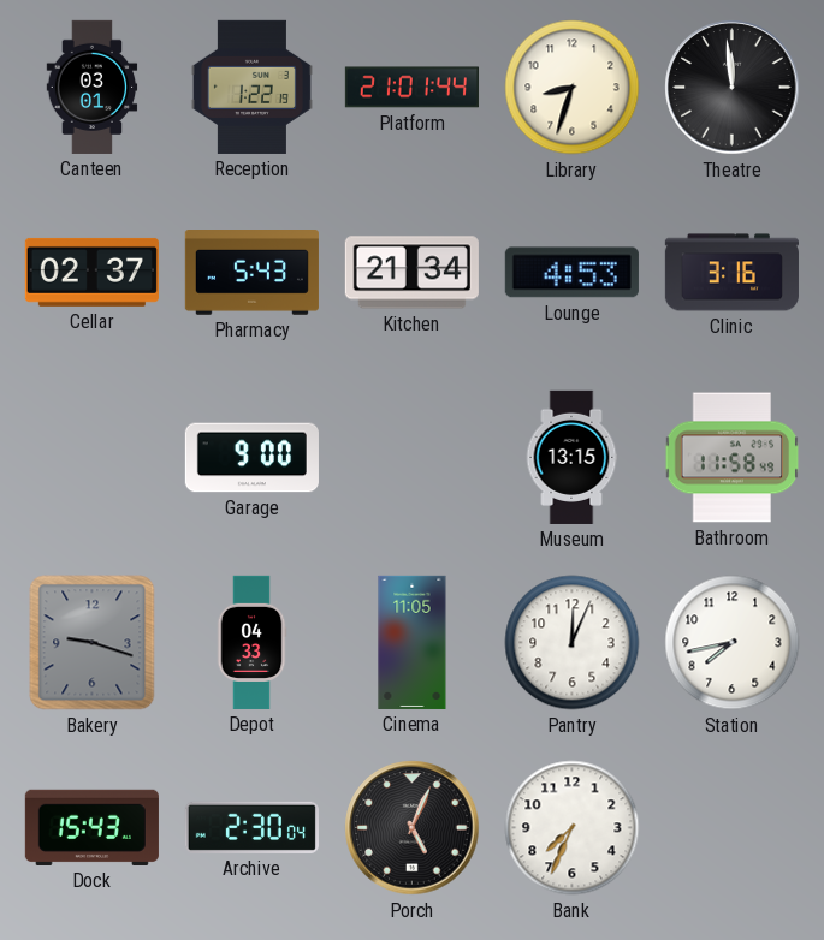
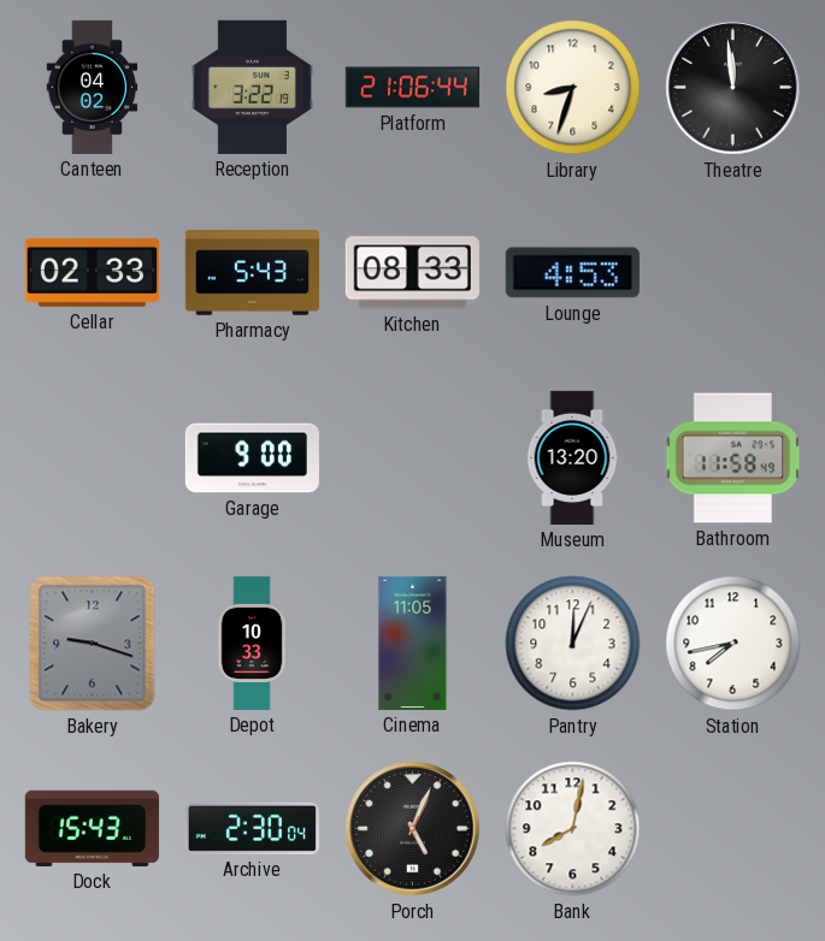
Canteen: 03:01 -> 04:02
Reception: 1:22 -> 3:22
Platform: 21:01 -> 21:06
Cellar: 02:37 -> 02:33
Kitchen: 21:34 -> 08:33
Clinic: 3:16 -> none
Museum: 13:15 -> 13:20
Depot: 04:33 -> 10:33
Bank: 7:34 -> 8:02
